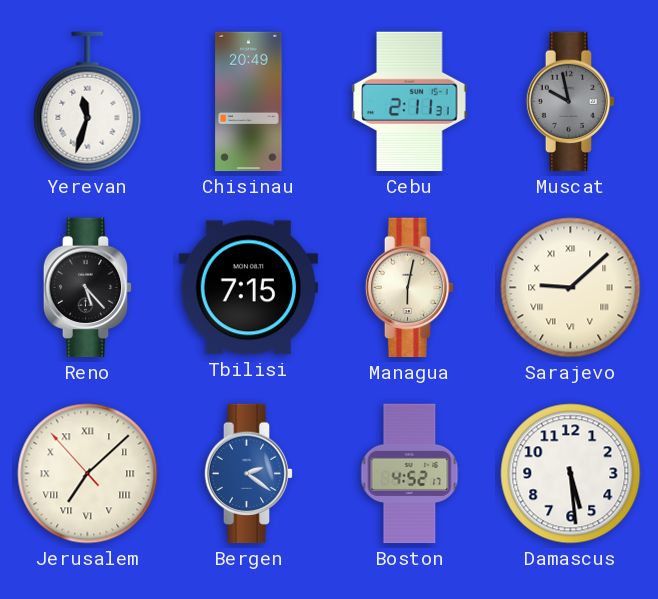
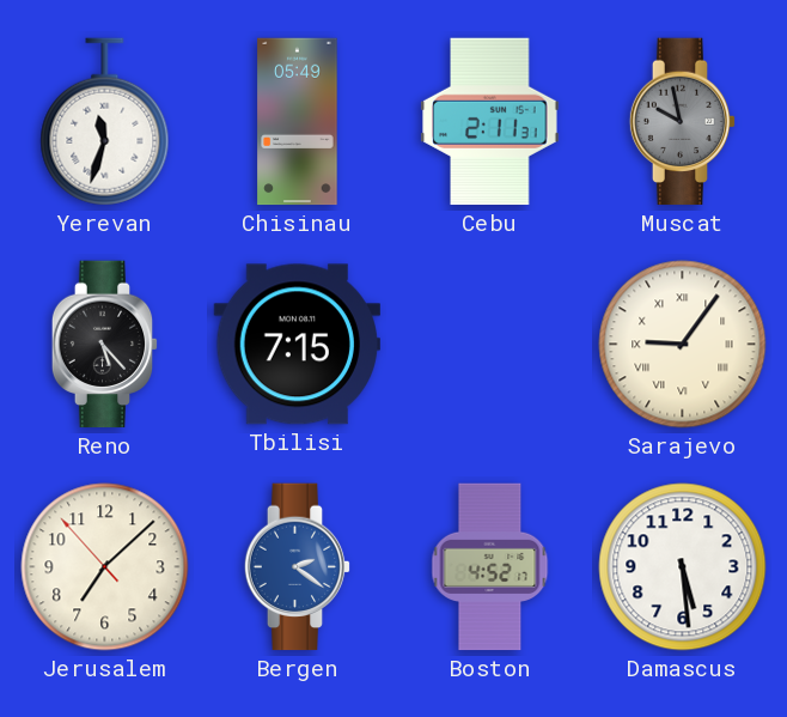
Chisinau: 20:49 -> 05:49
Managua: 6:02 -> none
Sarajevo: 9:08 -> 9:06
Jerusalem numerals: Roman -> Arabic
